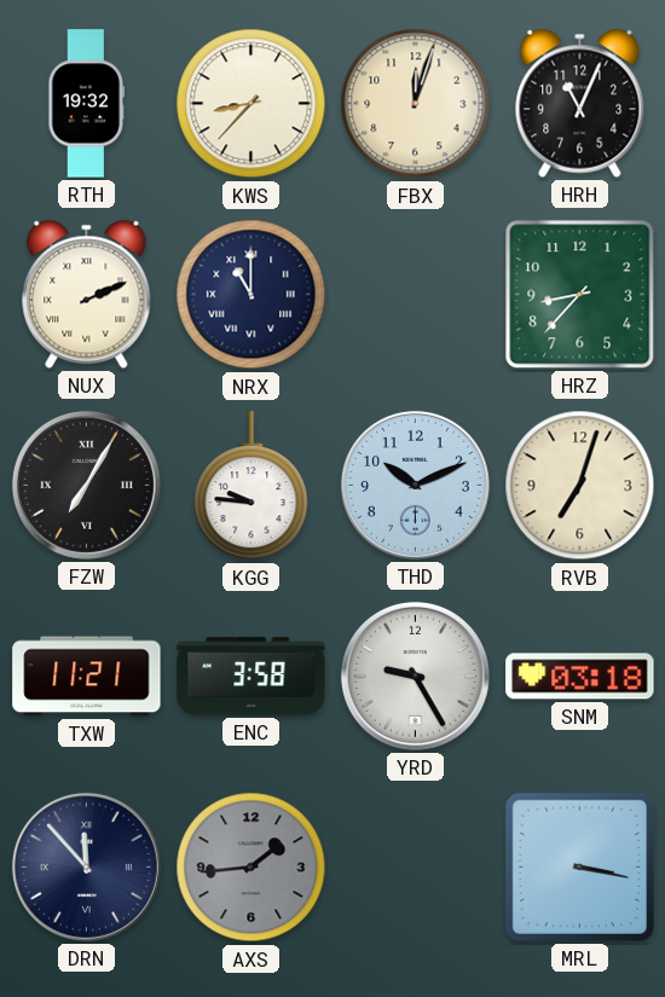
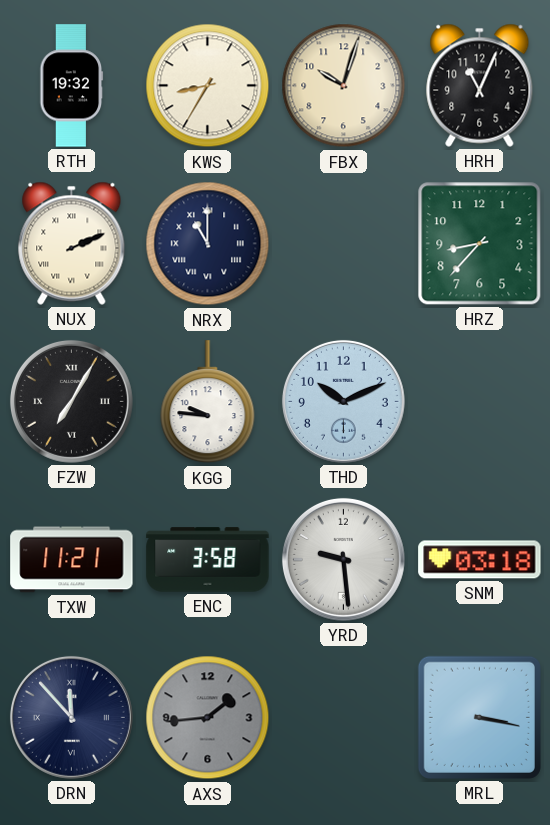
KWS: 8:37 -> 8:35
FBX: 12:03 -> 10:03
RVB: 7:03 -> none
YRD: 9:25 -> 9:29
